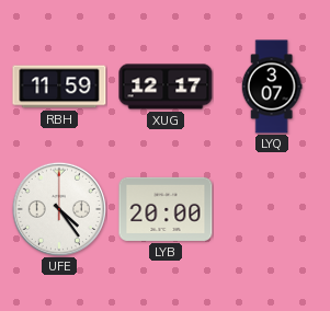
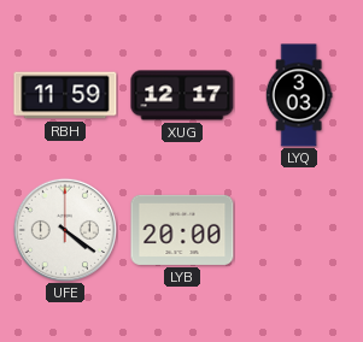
LYQ: 3:07 -> 3:03
UFE: 4:24 -> 4:21
